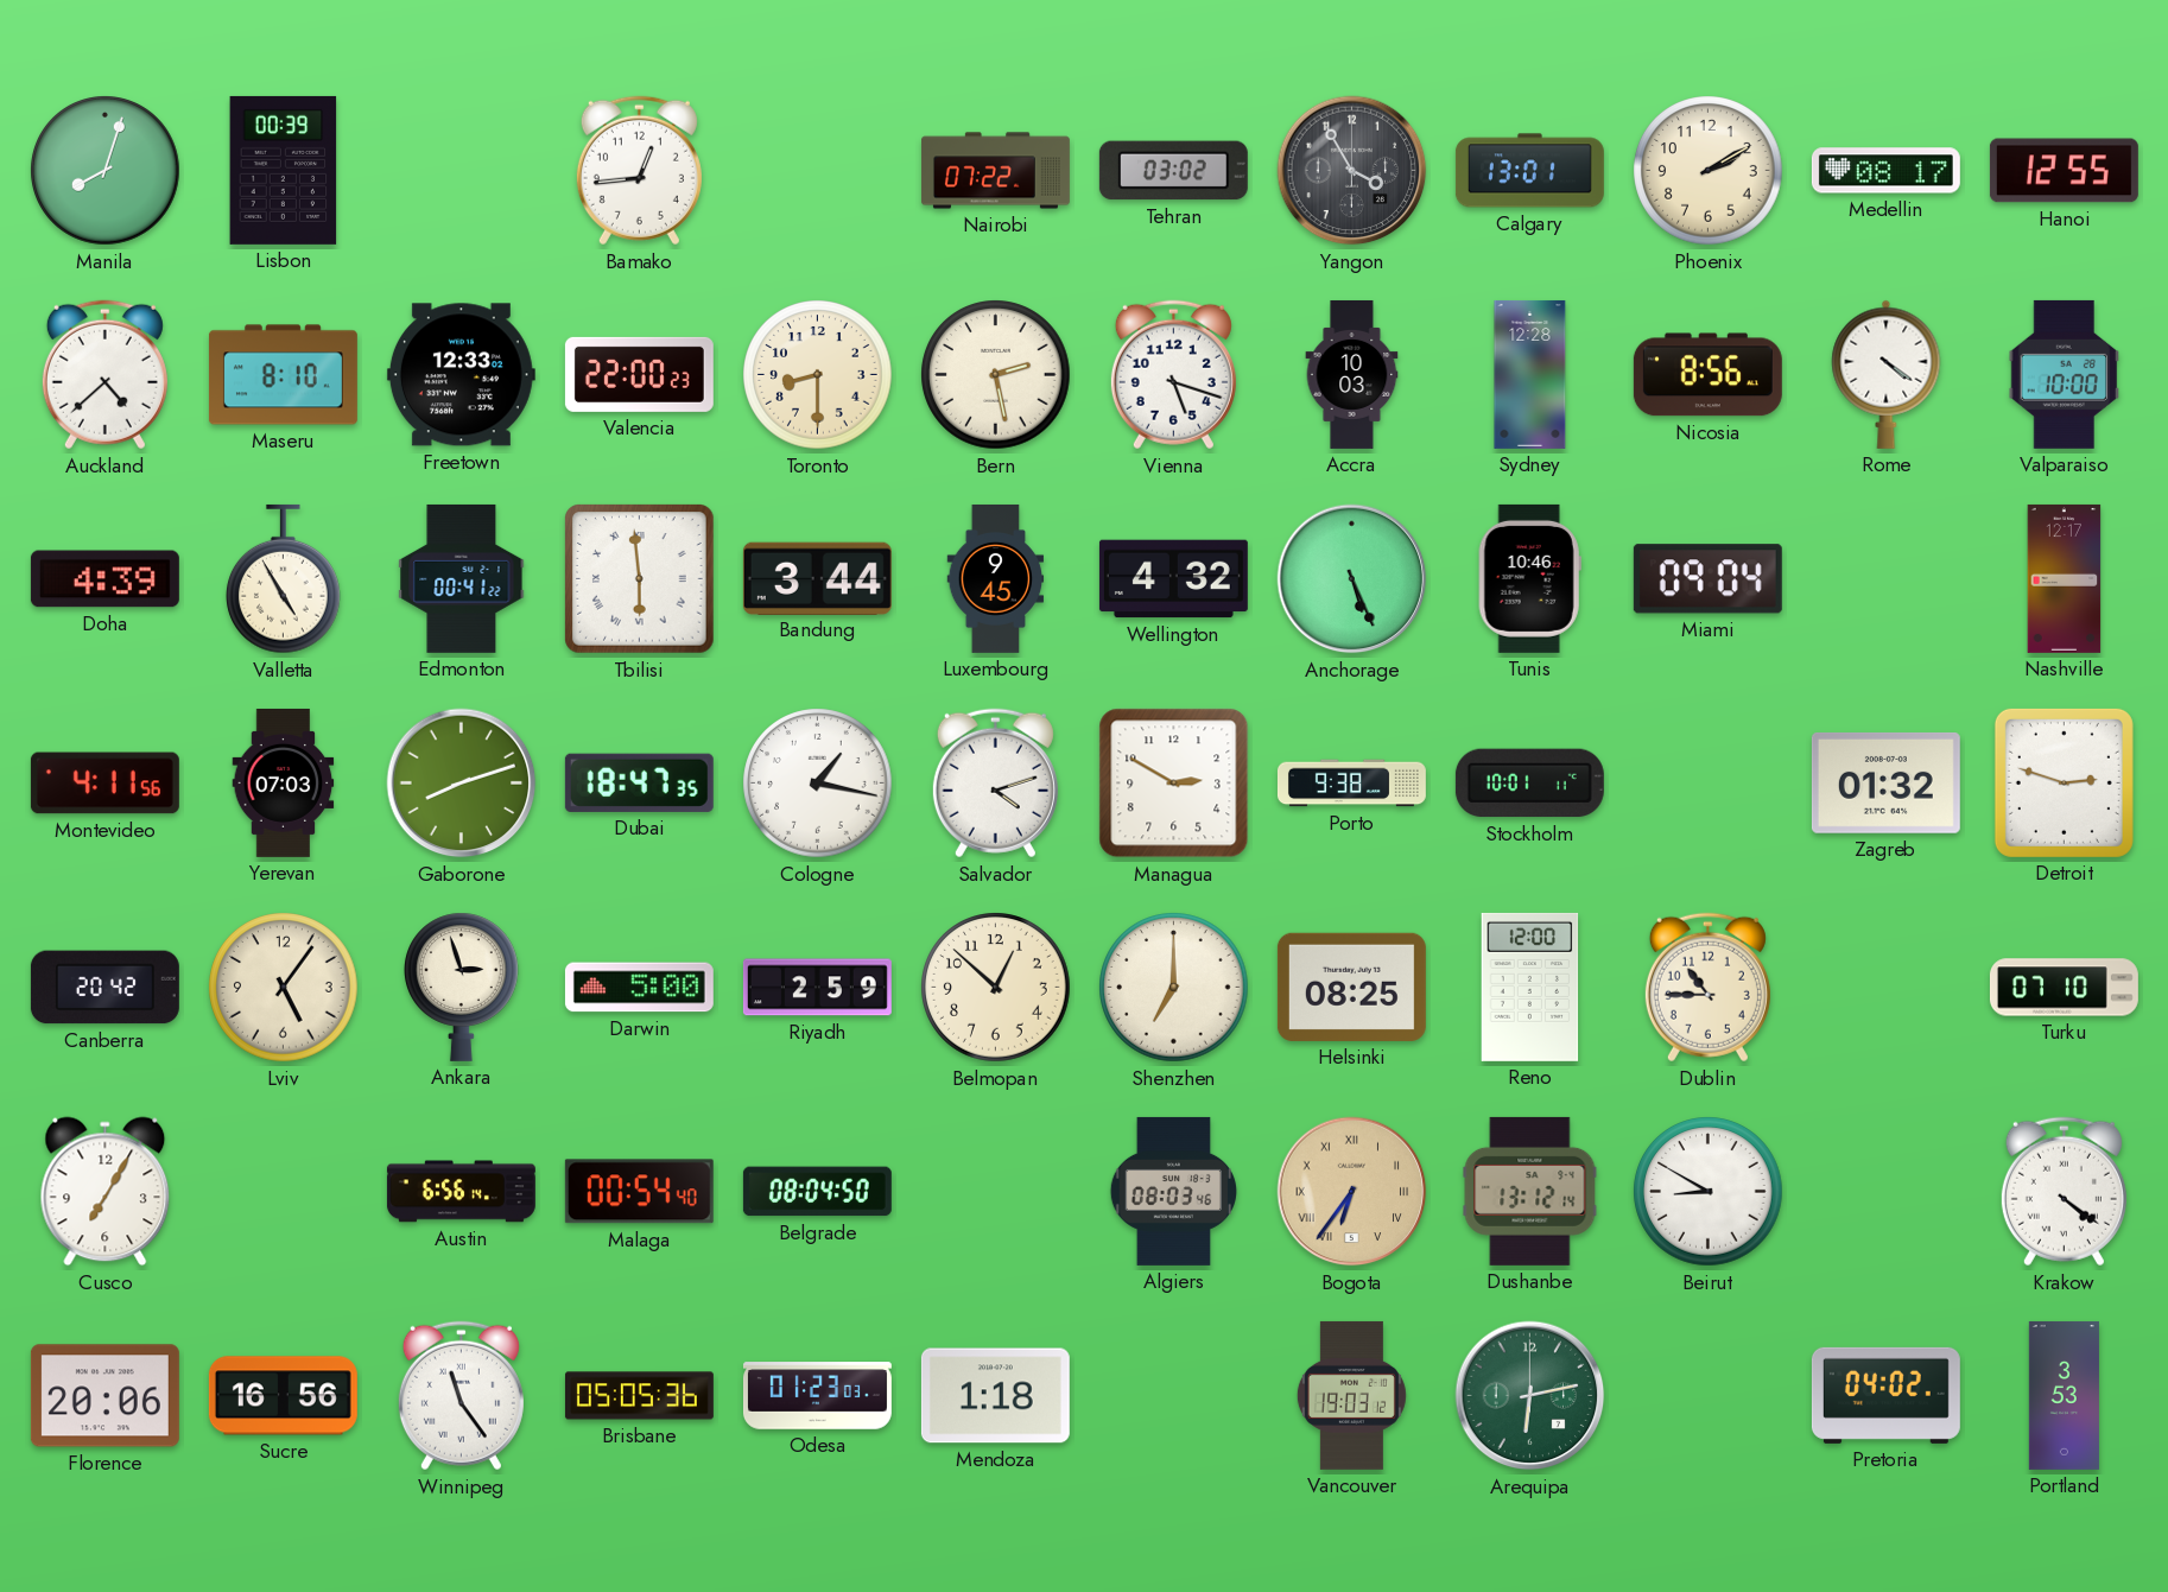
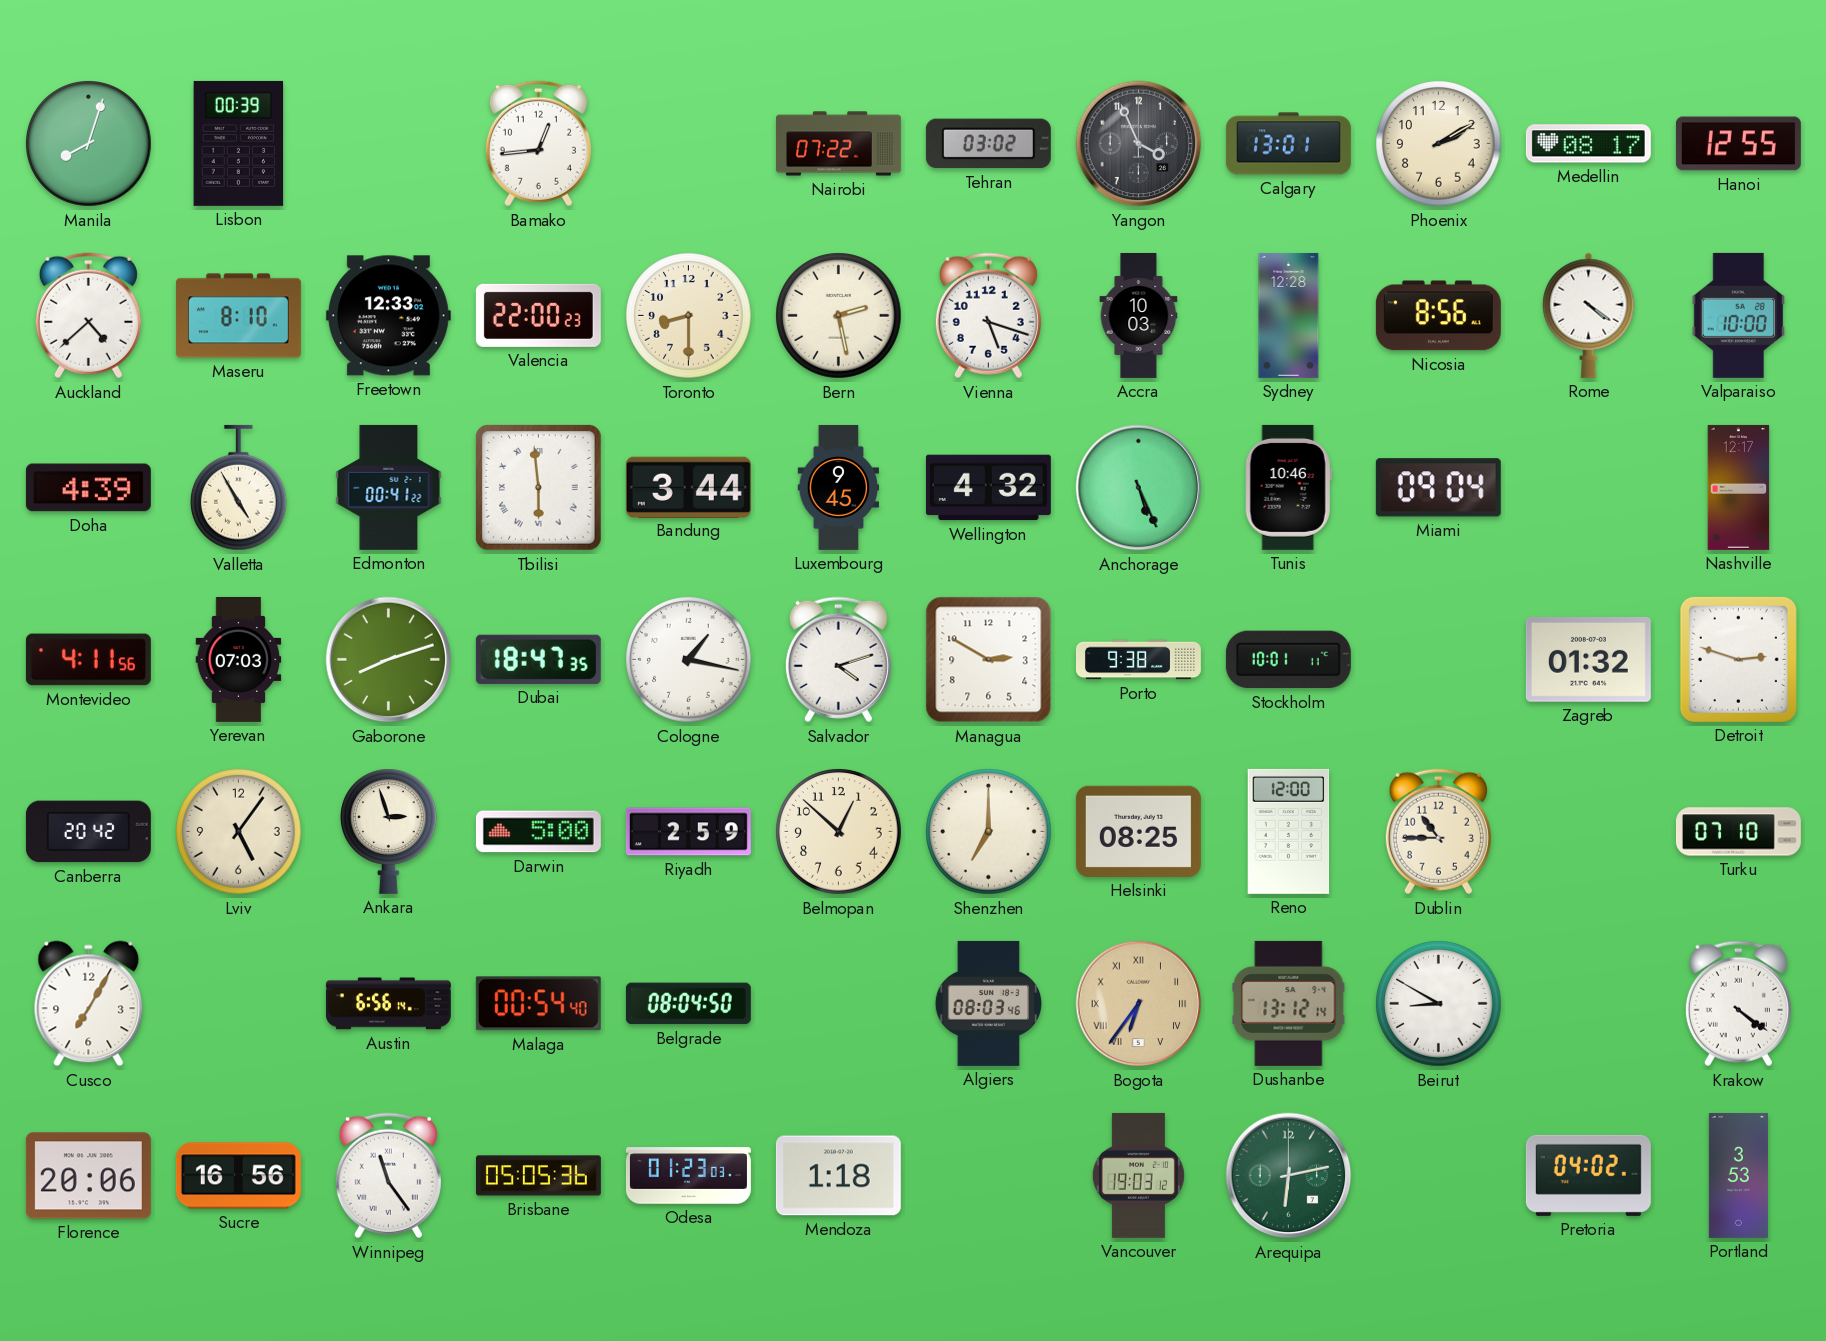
Yangon: 3:55 -> 3:56
